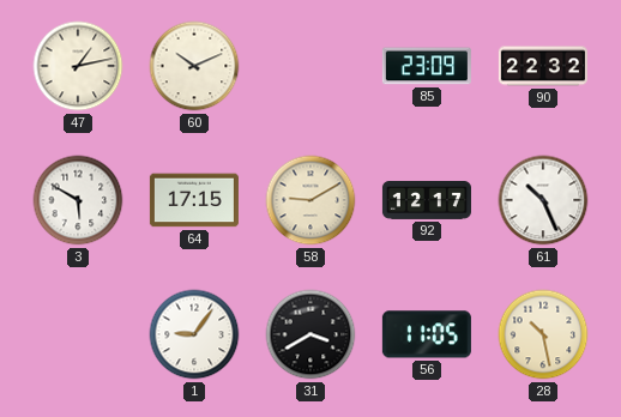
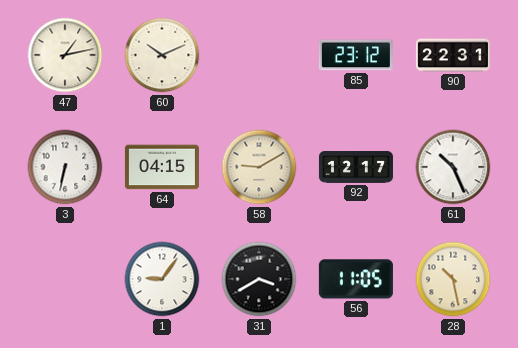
85: 23:09 -> 23:12
90: 22:32 -> 22:31
3: 5:50 -> 6:32
64: 17:15 -> 04:15
